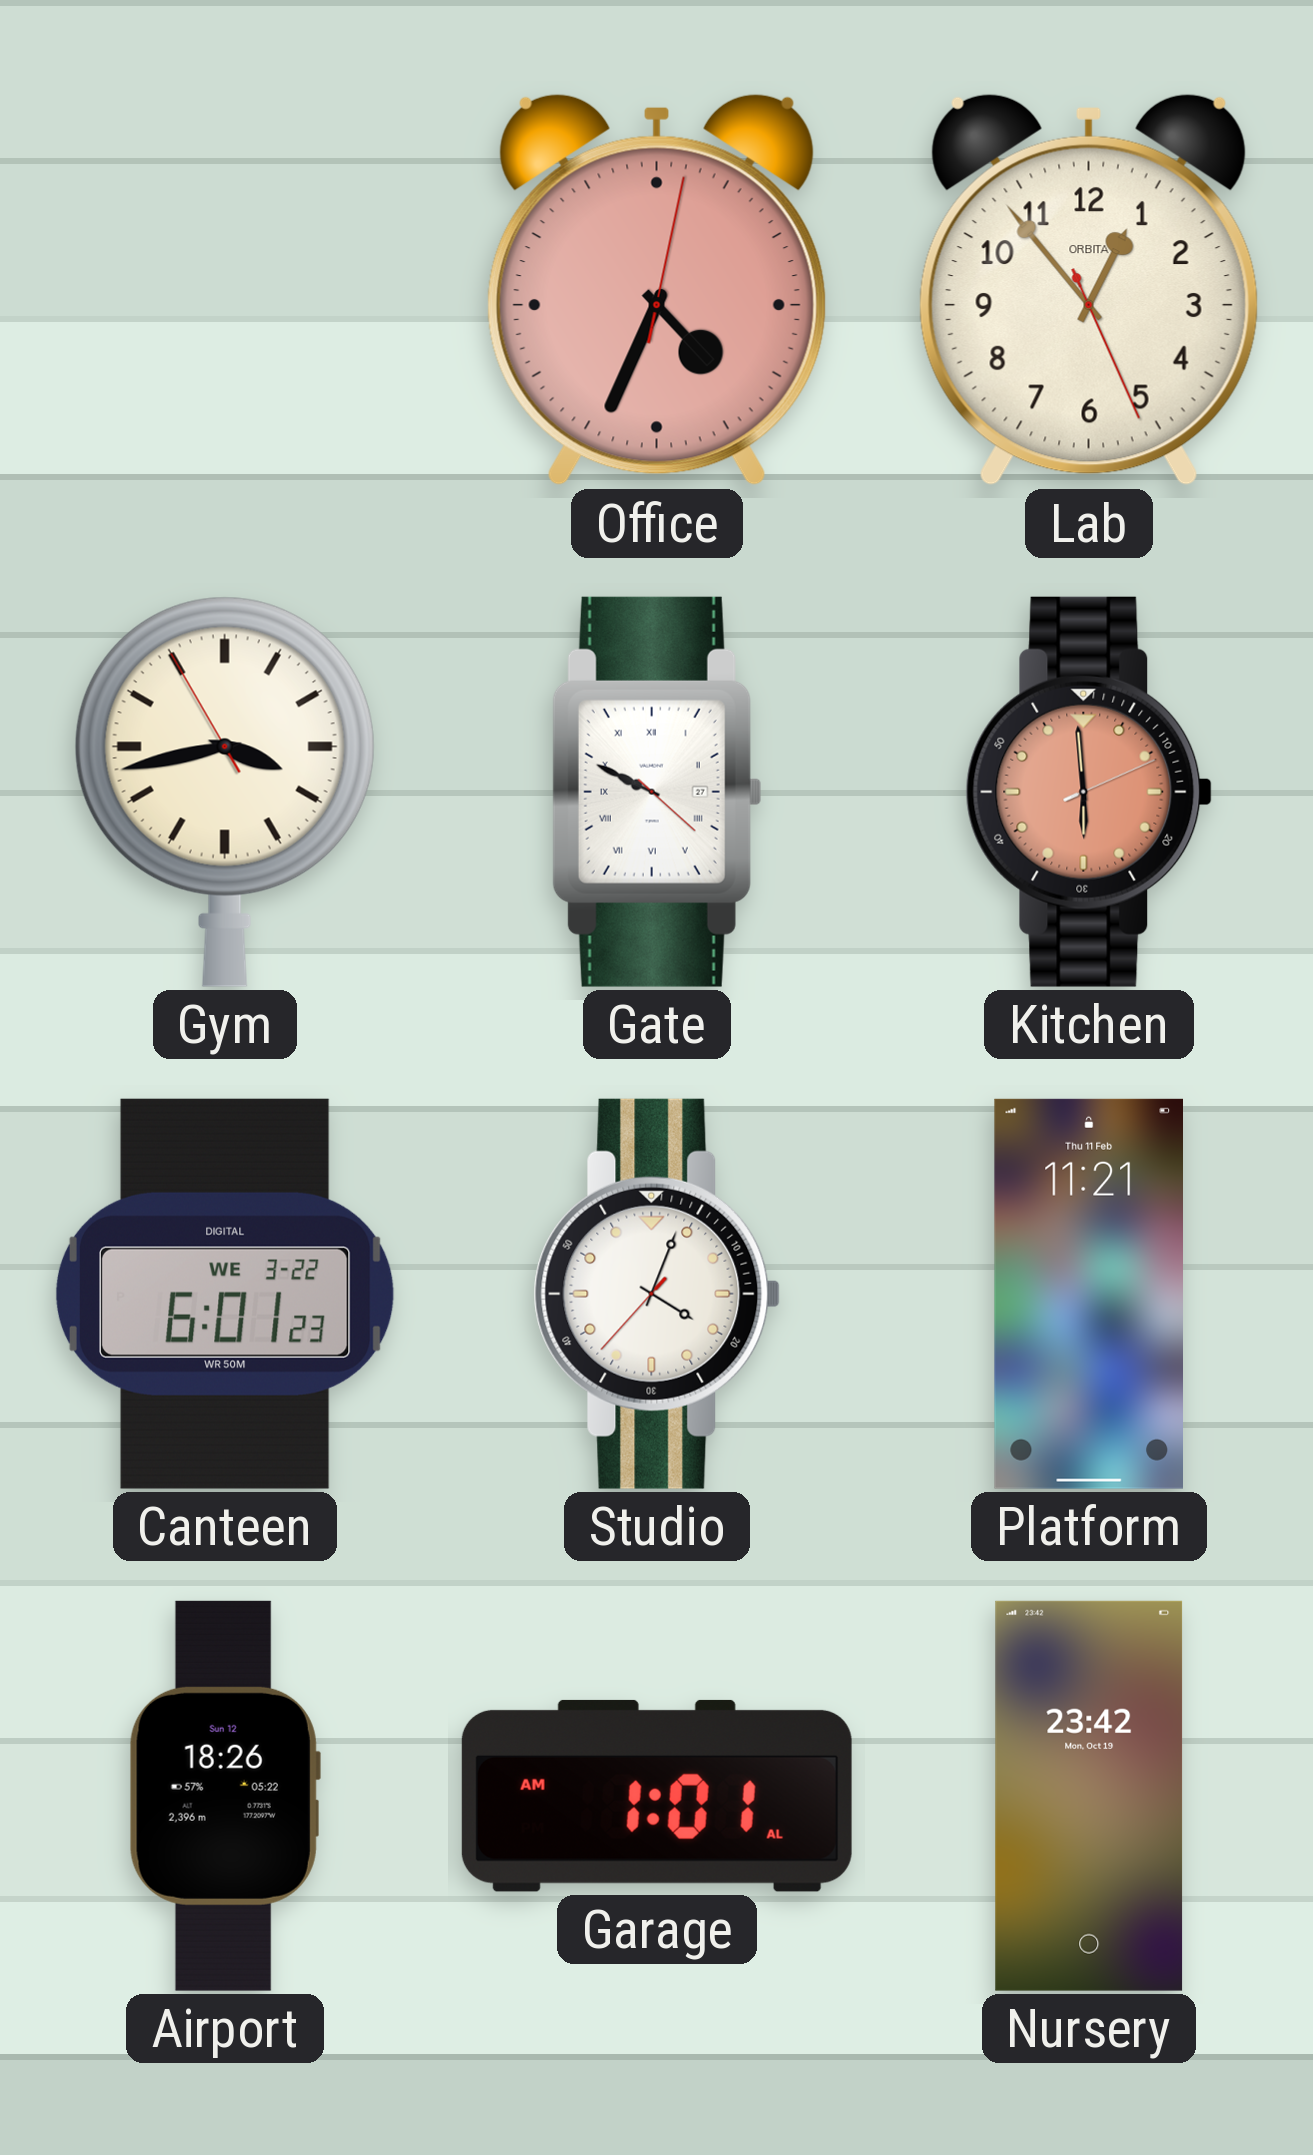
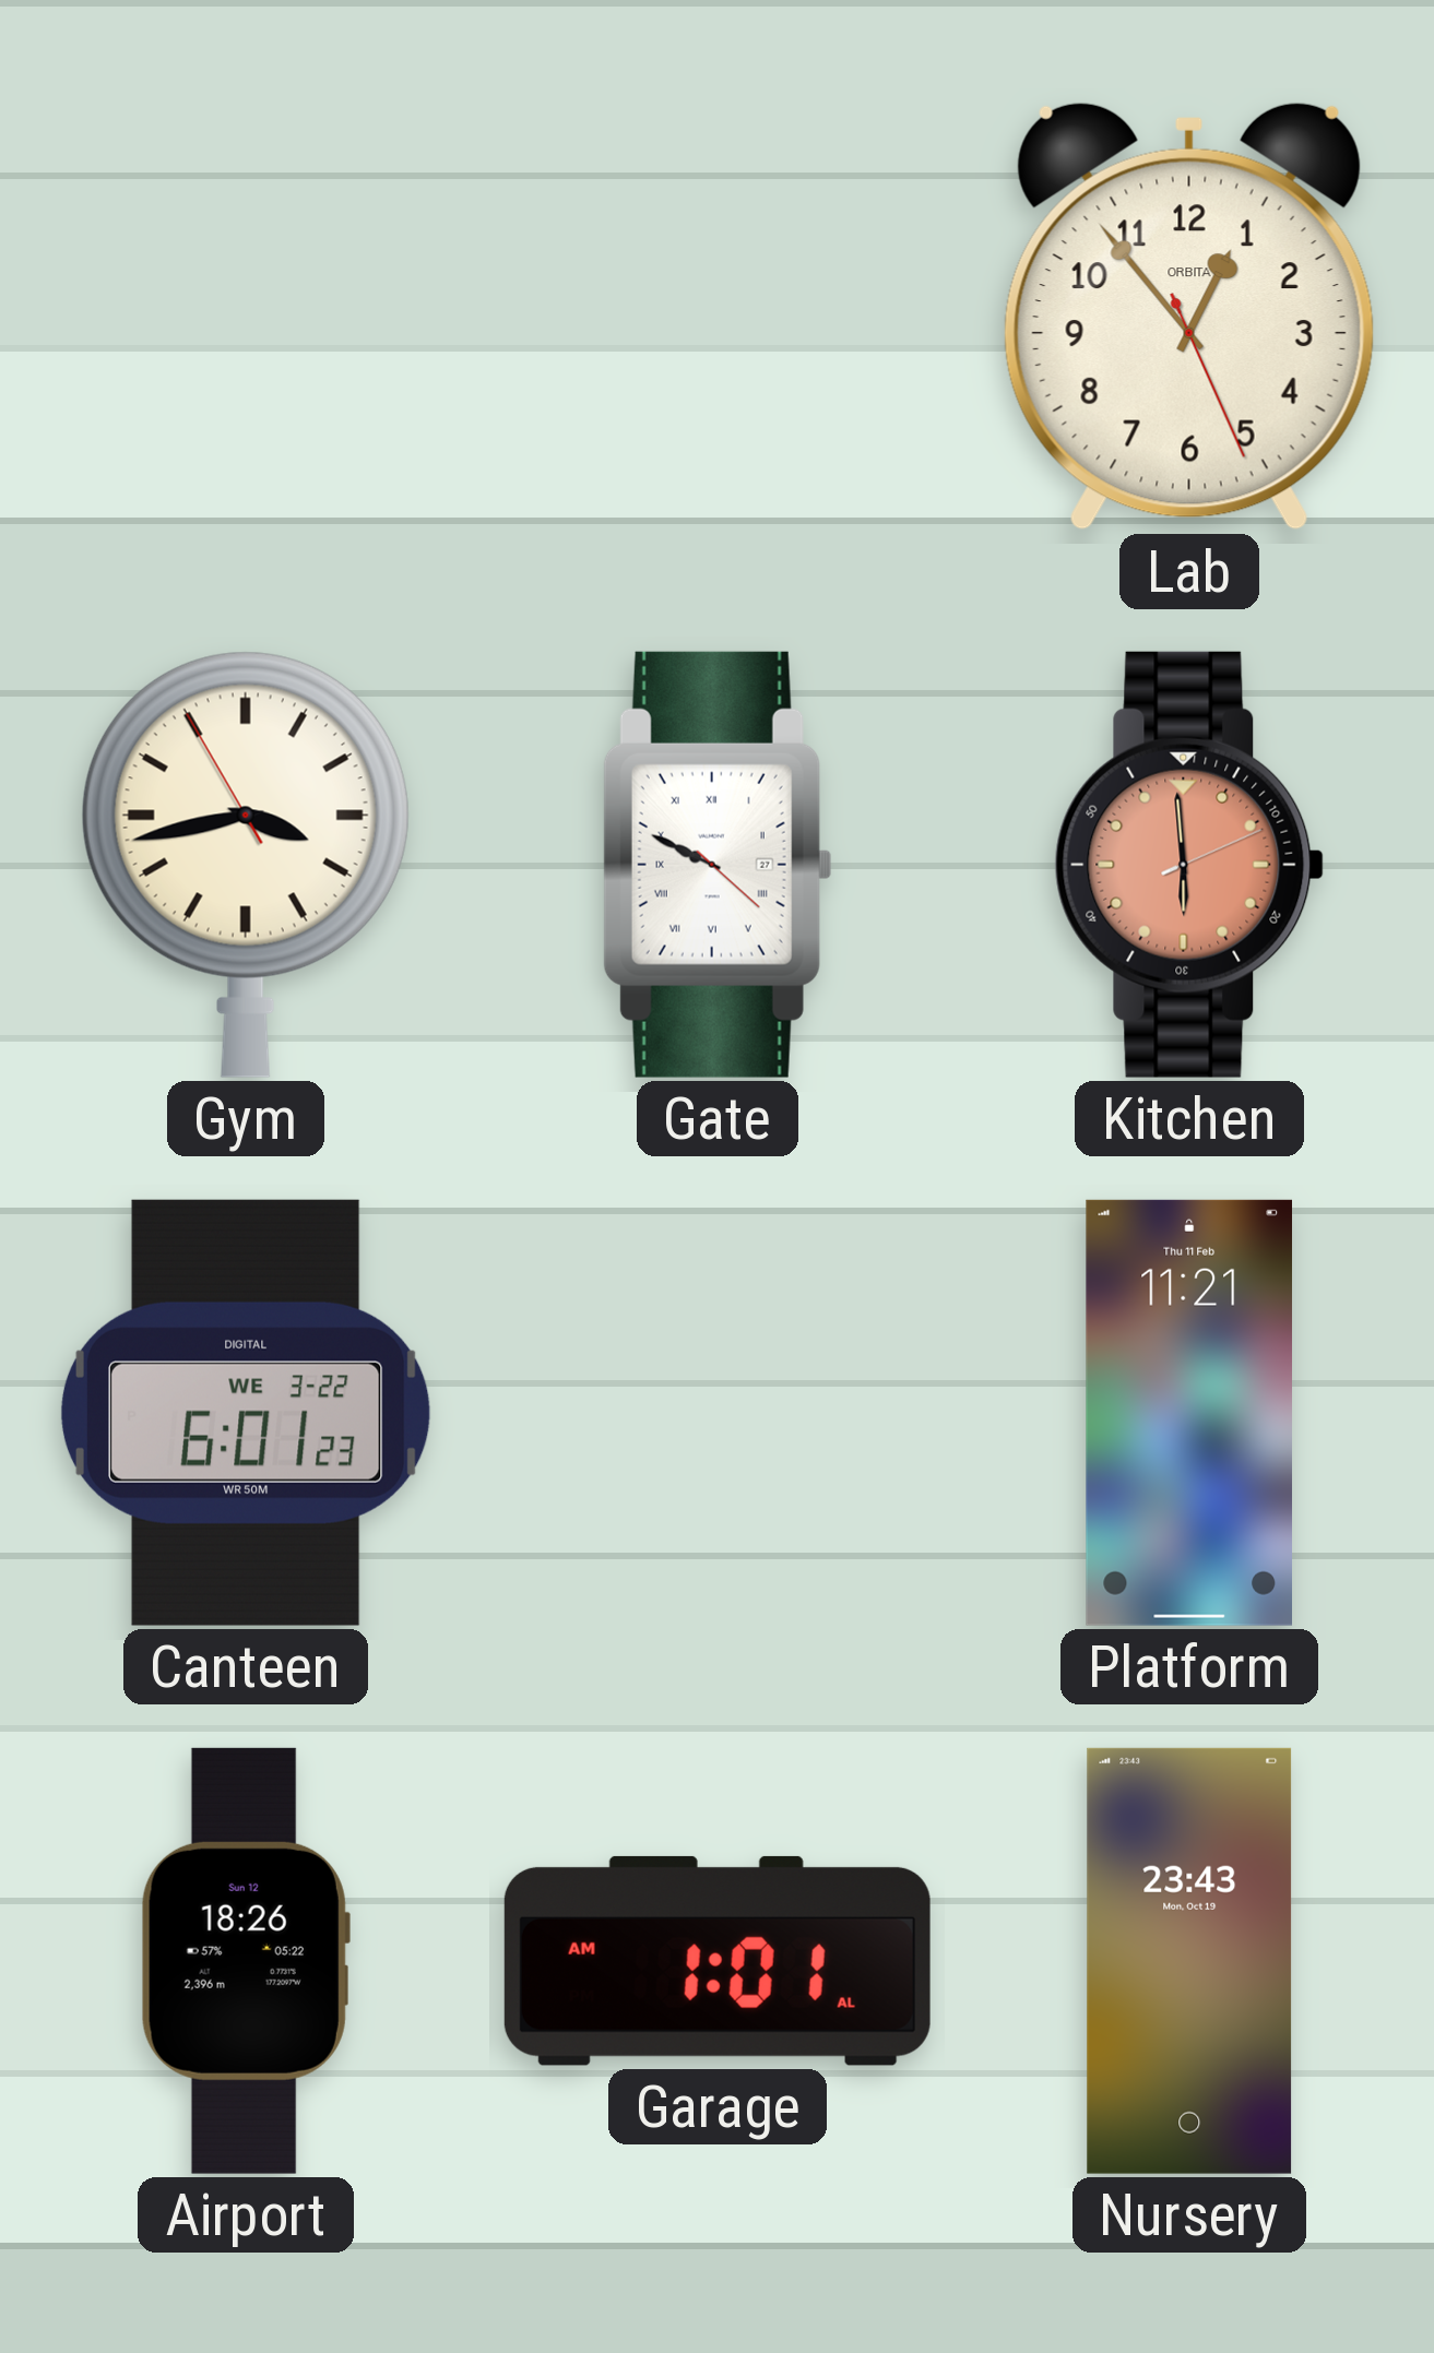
Office: 4:34 -> none
Studio: 4:03 -> none
Nursery: 23:42 -> 23:43
